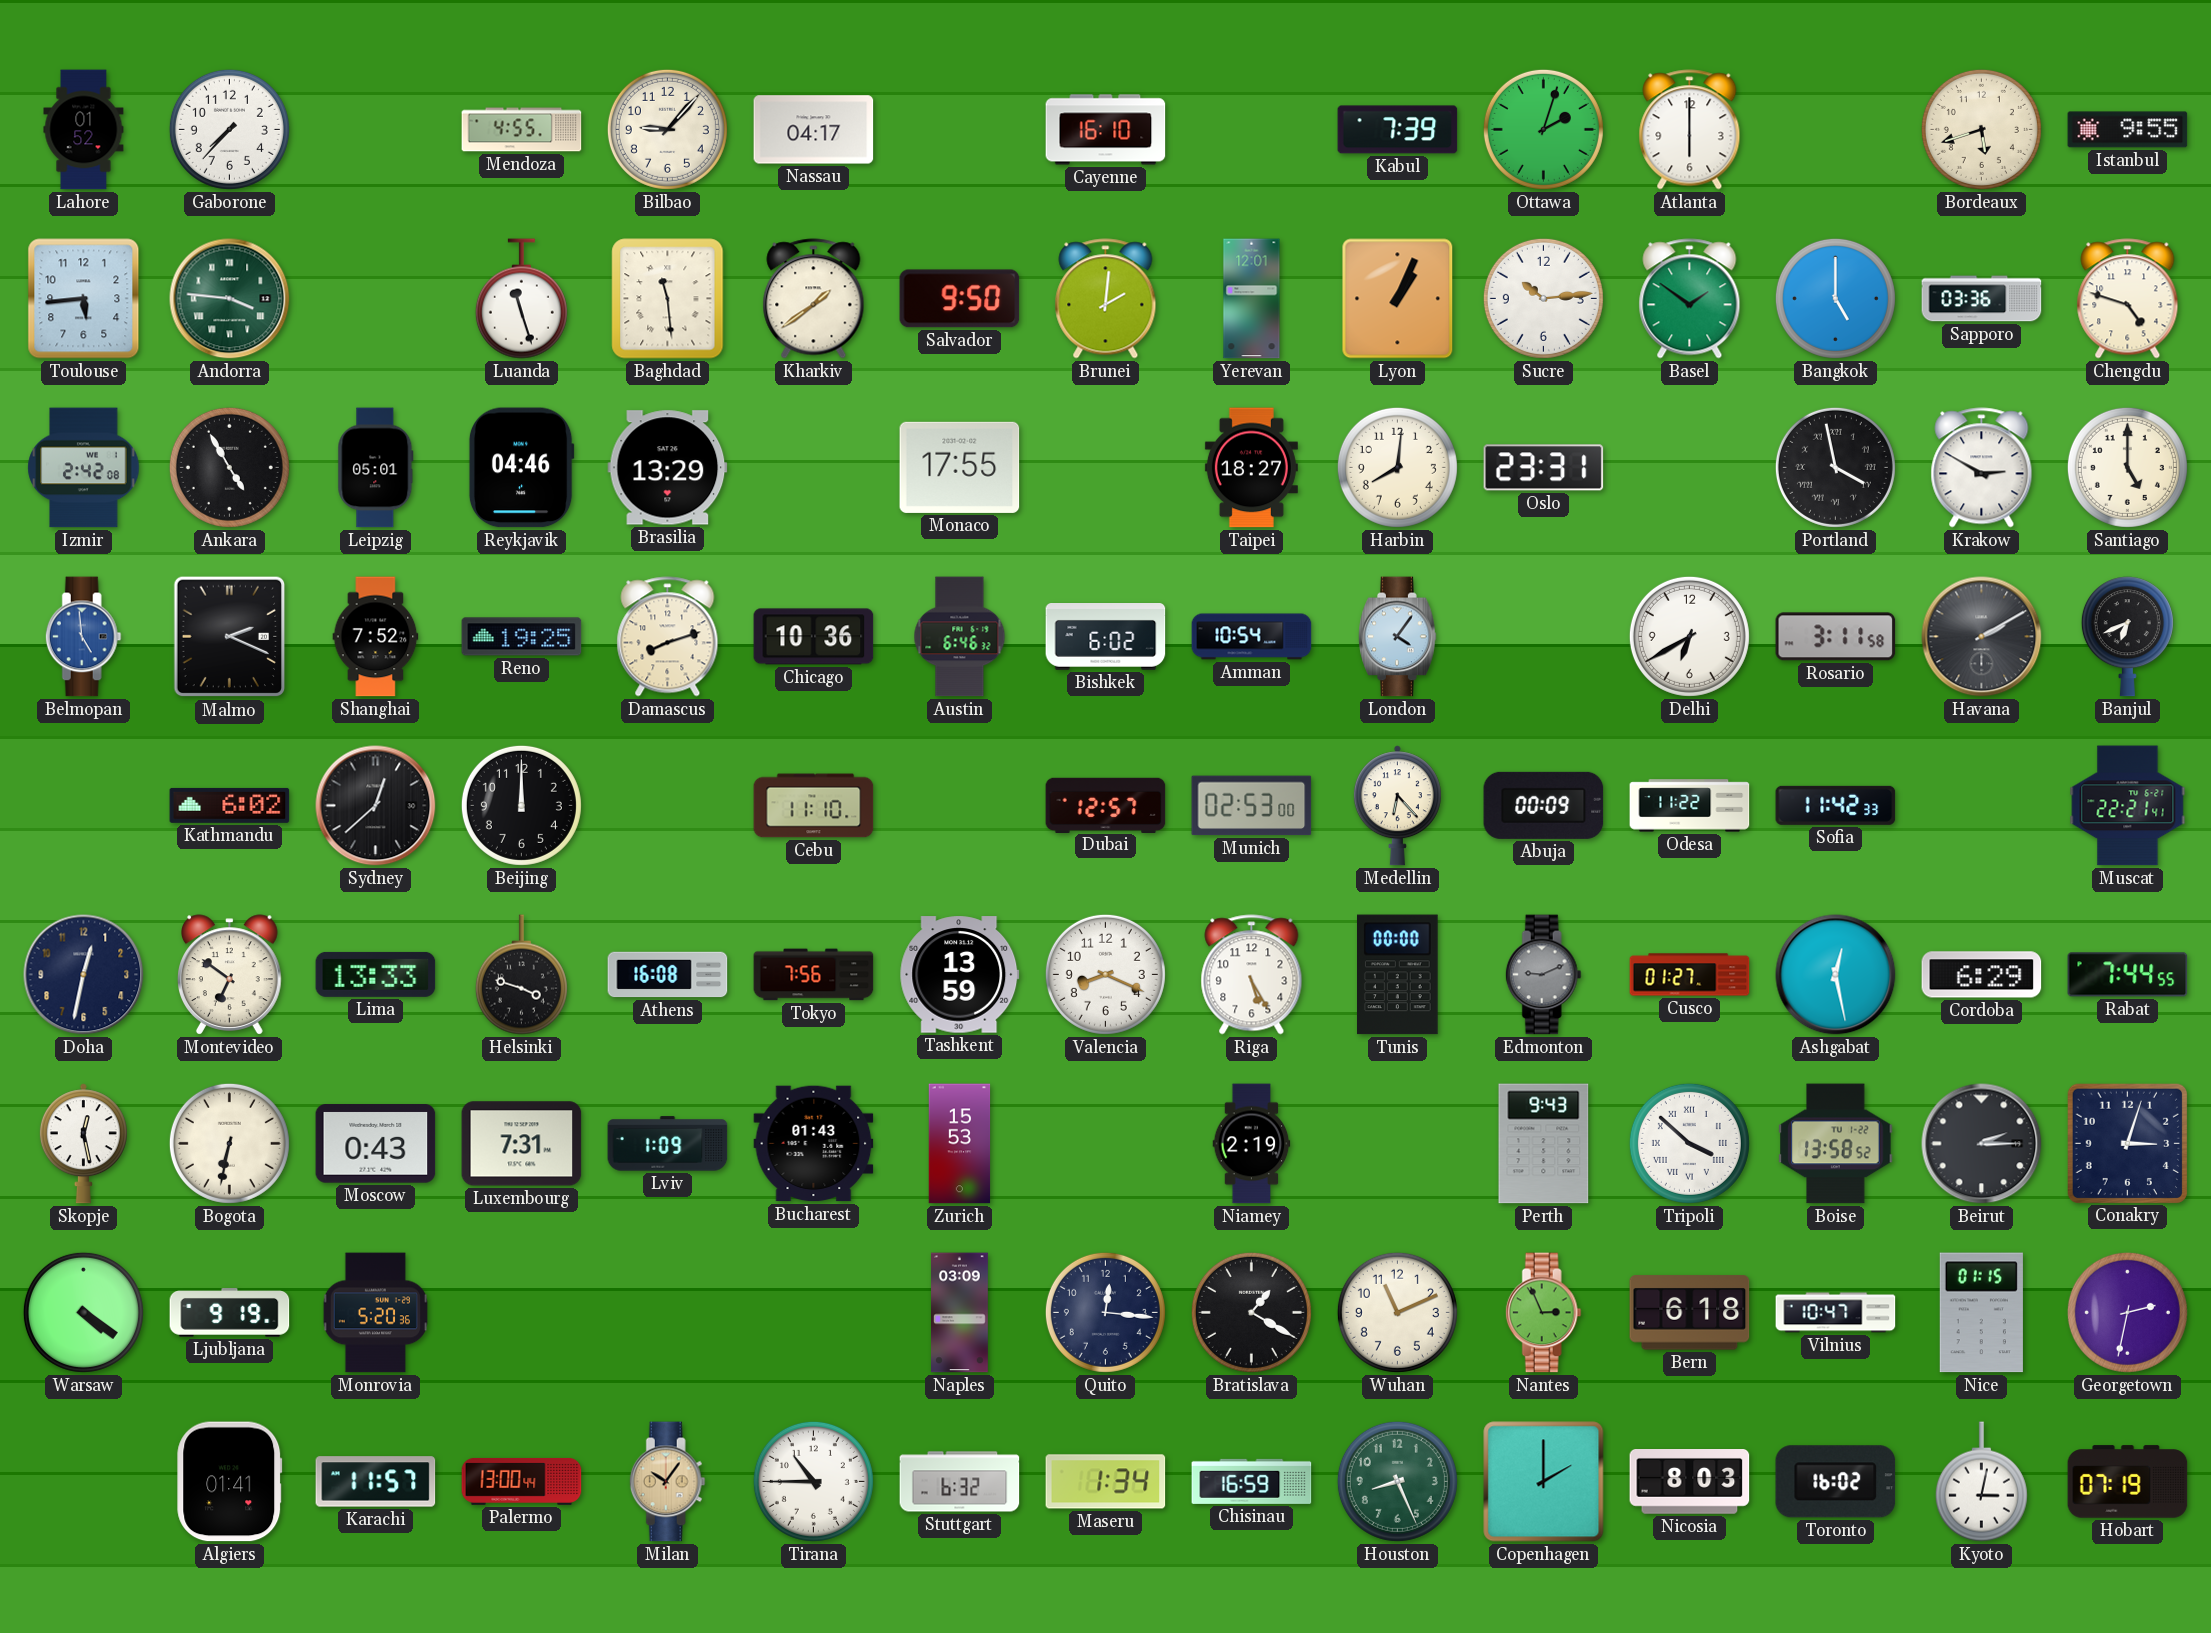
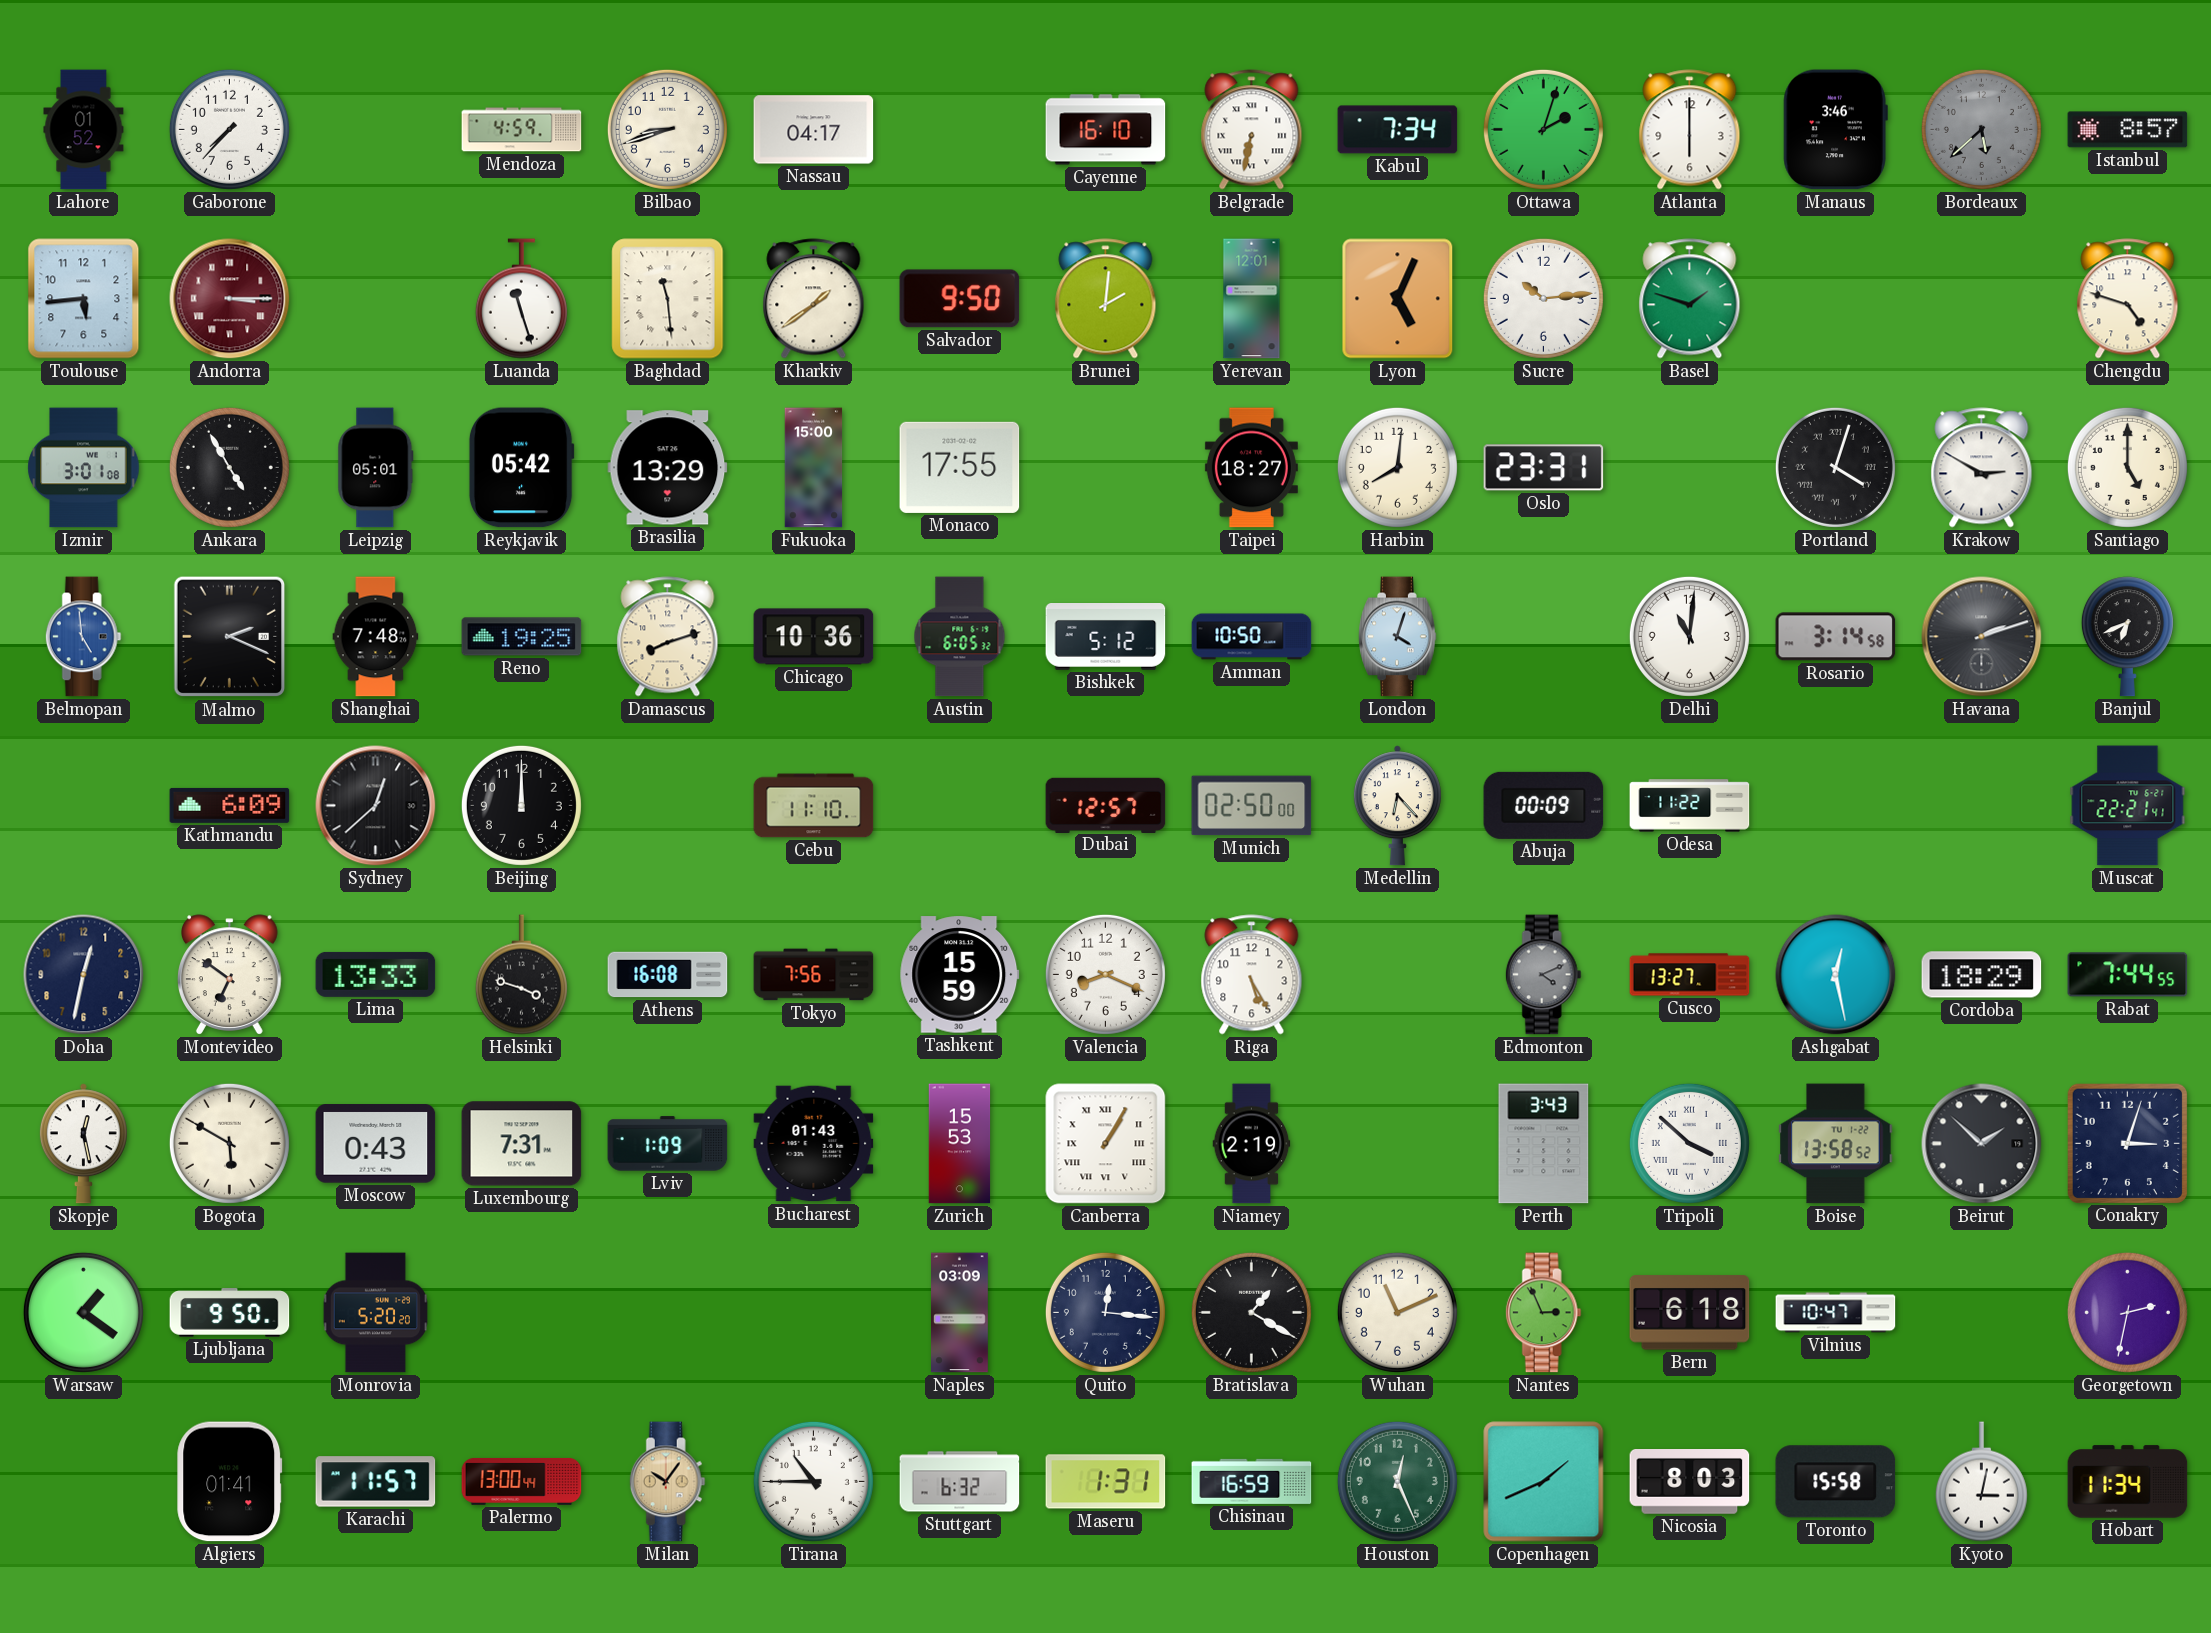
Mendoza: 4:55 -> 4:59
Bilbao: 9:07 -> 8:42
Belgrade: none -> 6:32
Kabul: 7:39 -> 7:34
Manaus: none -> 3:46
Bordeaux: 5:42 -> 5:38
Bordeaux dial: cream -> grey
Istanbul: 9:55 -> 8:57
Andorra: 3:46 -> 3:15
Andorra dial: green -> burgundy
Lyon: 1:04 -> 5:04
Basel: 1:51 -> 1:48
Bangkok: 5:00 -> none
Sapporo: 03:36 -> none
Izmir: 2:42 -> 3:01
Reykjavik: 04:46 -> 05:42
Fukuoka: none -> 15:00
Portland: 3:58 -> 4:03
Shanghai: 7:52 -> 7:48
Austin: 6:46 -> 6:05
Bishkek: 6:02 -> 5:12
Amman: 10:54 -> 10:50
London: 4:06 -> 4:03
Delhi: 6:40 -> 11:01
Rosario: 3:11 -> 3:14
Havana: 2:10 -> 2:12
Kathmandu: 6:02 -> 6:09
Munich: 02:53 -> 02:50
Sofia: 11:42 -> none
Tashkent: 13:59 -> 15:59
Tunis: 00:00 -> none
Edmonton: 9:11 -> 4:11
Cusco: 01:27 -> 13:27
Cordoba: 6:29 -> 18:29
Bogota: 6:32 -> 5:50
Canberra: none -> 1:05
Perth: 9:43 -> 3:43
Beirut: 2:15 -> 1:52
Warsaw: 4:21 -> 1:21
Ljubljana: 9:19 -> 9:50
Monrovia: 5:20:36 -> 5:20:20
Nice: 01:15 -> none
Maseru: 1:34 -> 1:31
Houston: 8:26 -> 12:26
Copenhagen: 2:00 -> 1:41
Toronto: 16:02 -> 15:58
Hobart: 07:19 -> 11:34
